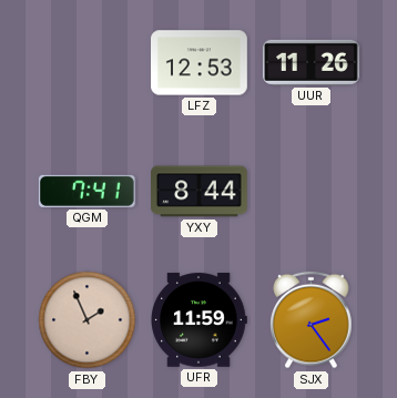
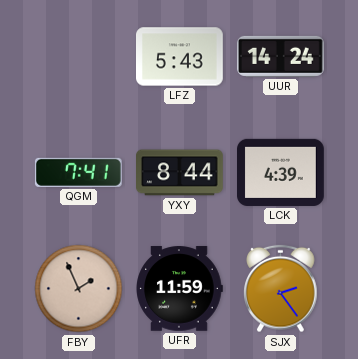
LFZ: 12:53 -> 5:43
UUR: 11:26 -> 14:24
LCK: none -> 4:39
